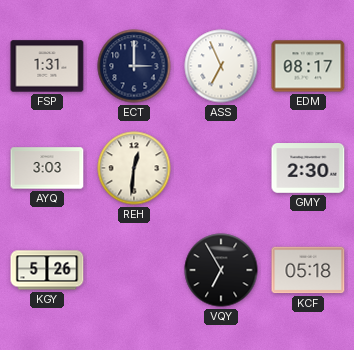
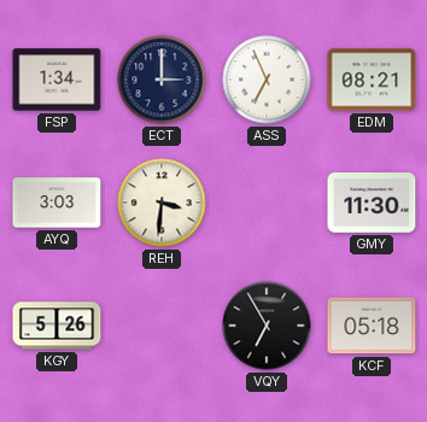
FSP: 1:31 -> 1:34
EDM: 08:17 -> 08:21
REH: 12:31 -> 3:31
GMY: 2:30 -> 11:30
